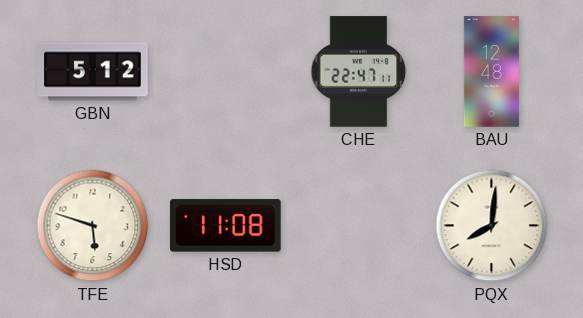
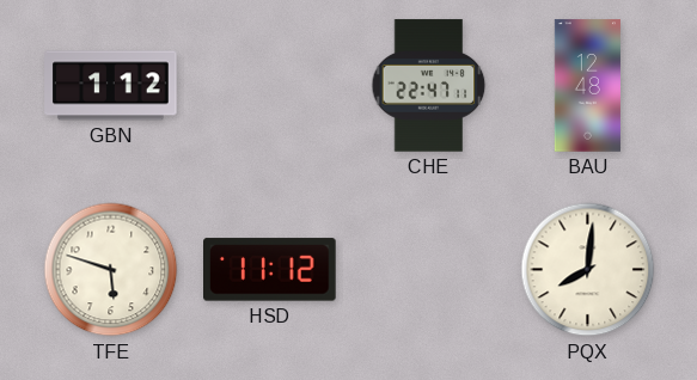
GBN: 5:12 -> 1:12
HSD: 11:08 -> 11:12
